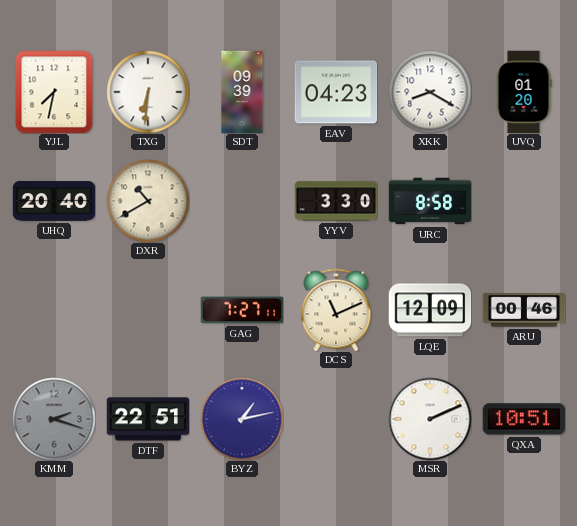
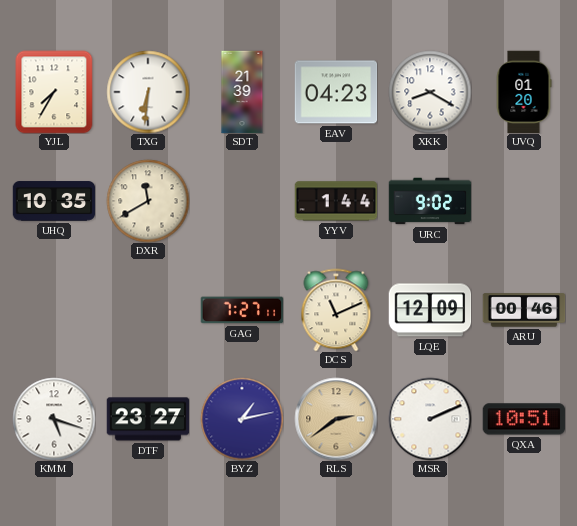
YJL: 7:32 -> 7:35
SDT: 09:39 -> 21:39
UHQ: 20:40 -> 10:35
DXR: 10:40 -> 11:40
YYV: 3:30 -> 1:44
URC: 8:58 -> 9:02
KMM: 2:18 -> 5:18
KMM dial: grey -> white
DTF: 22:51 -> 23:27
RLS: none -> 2:39
